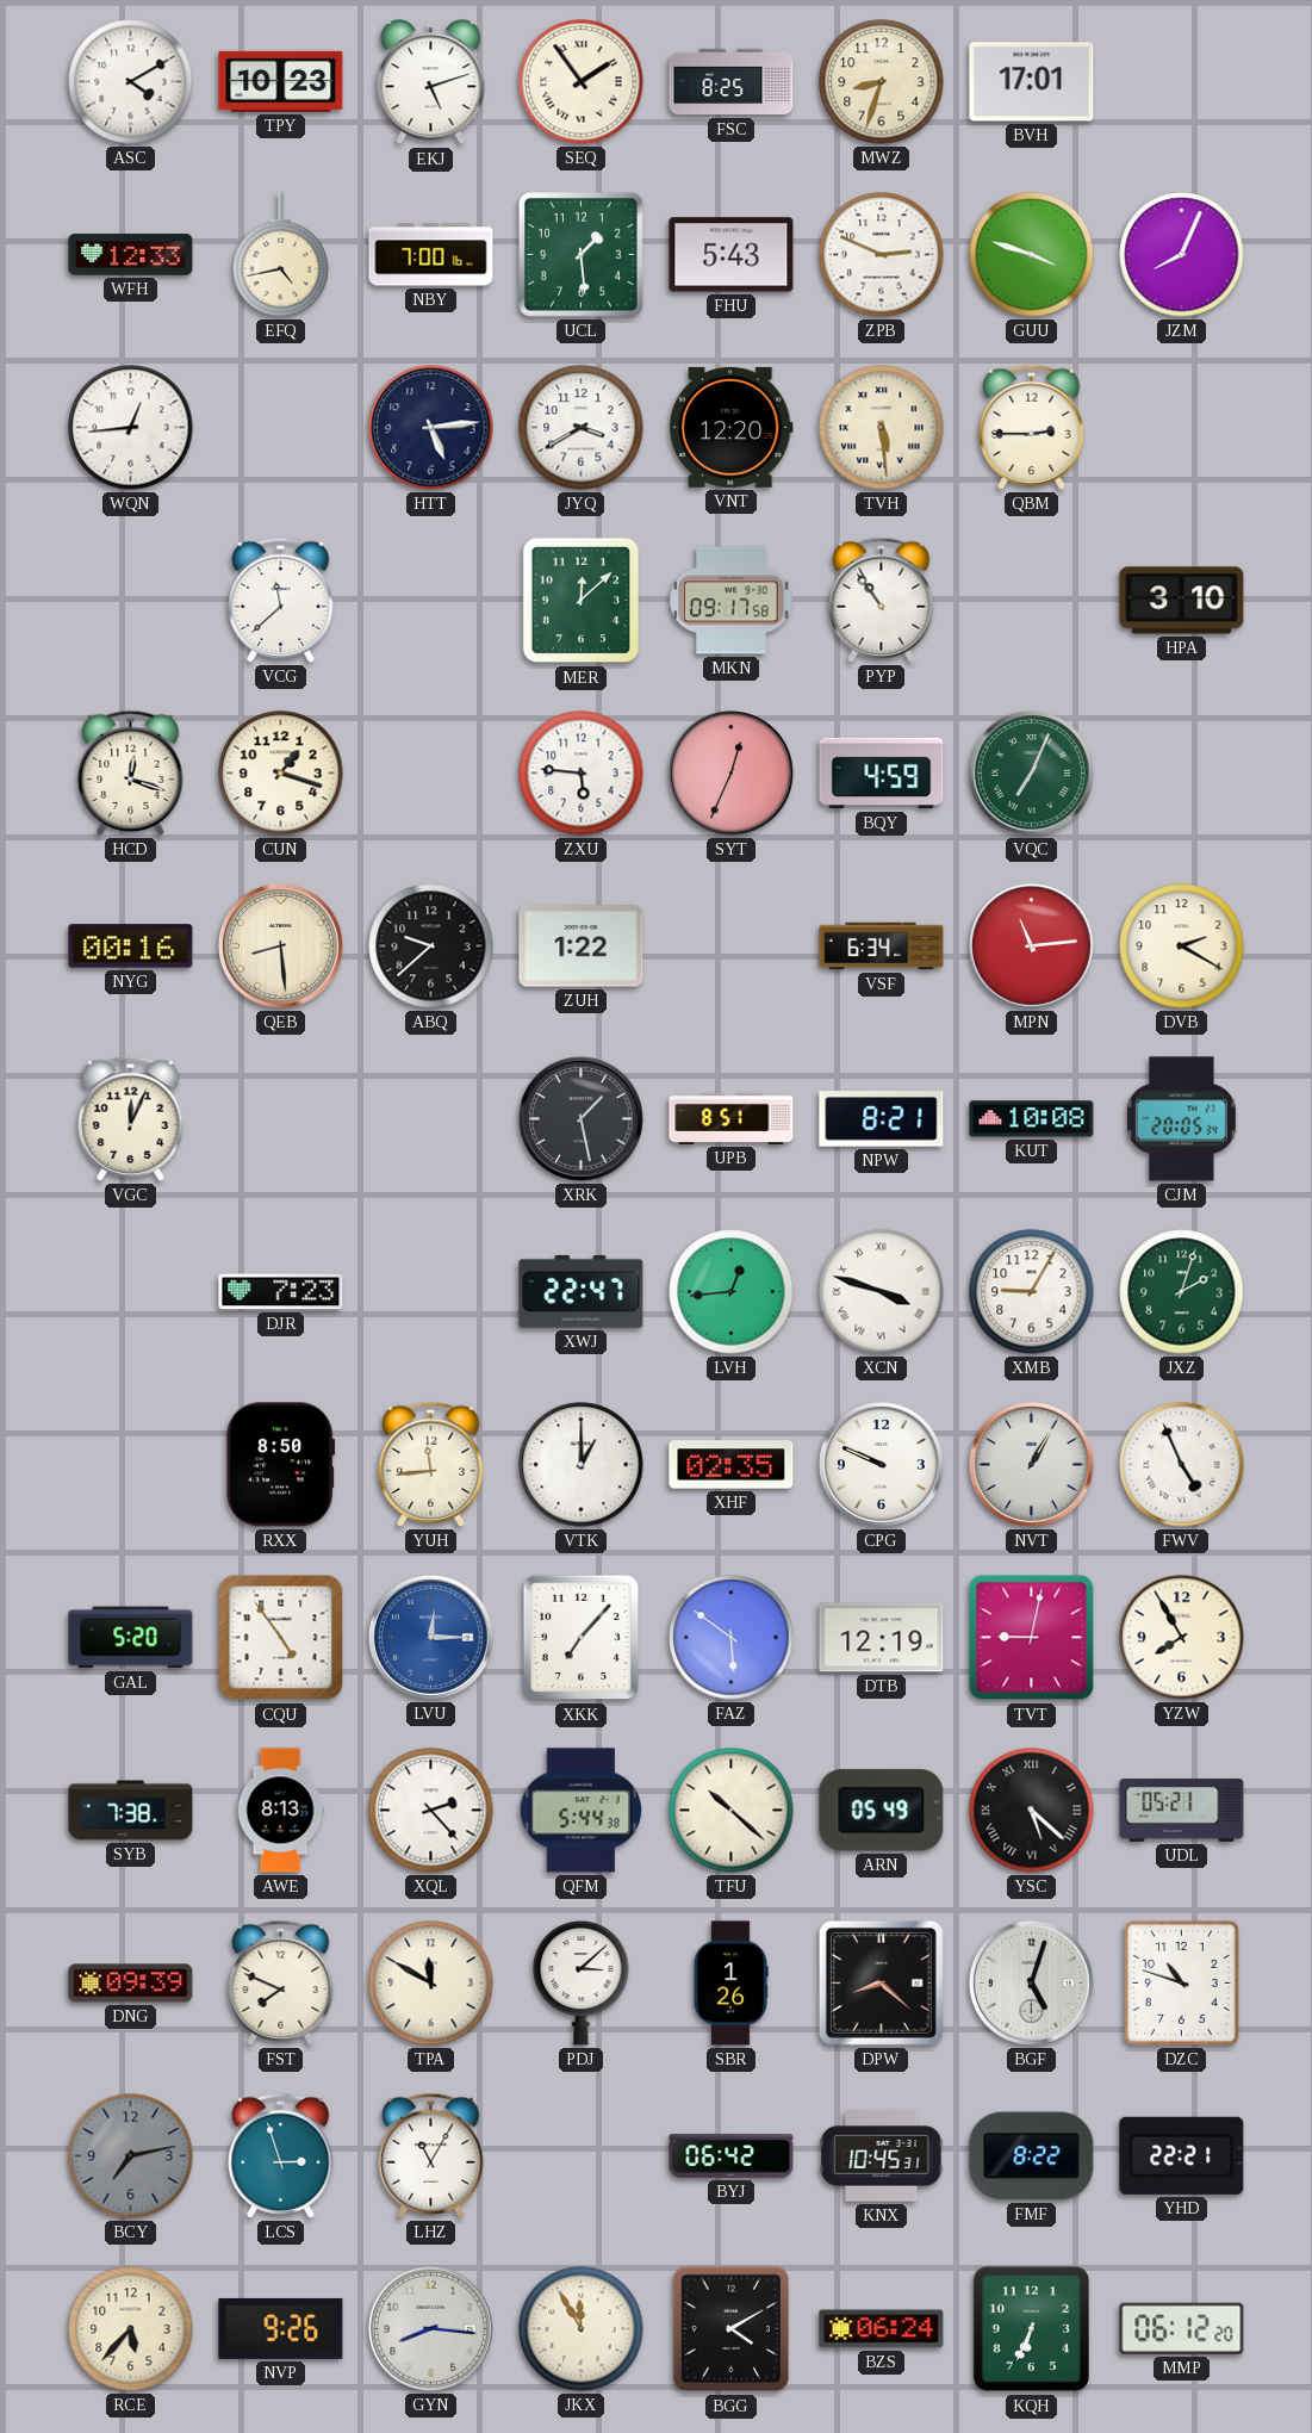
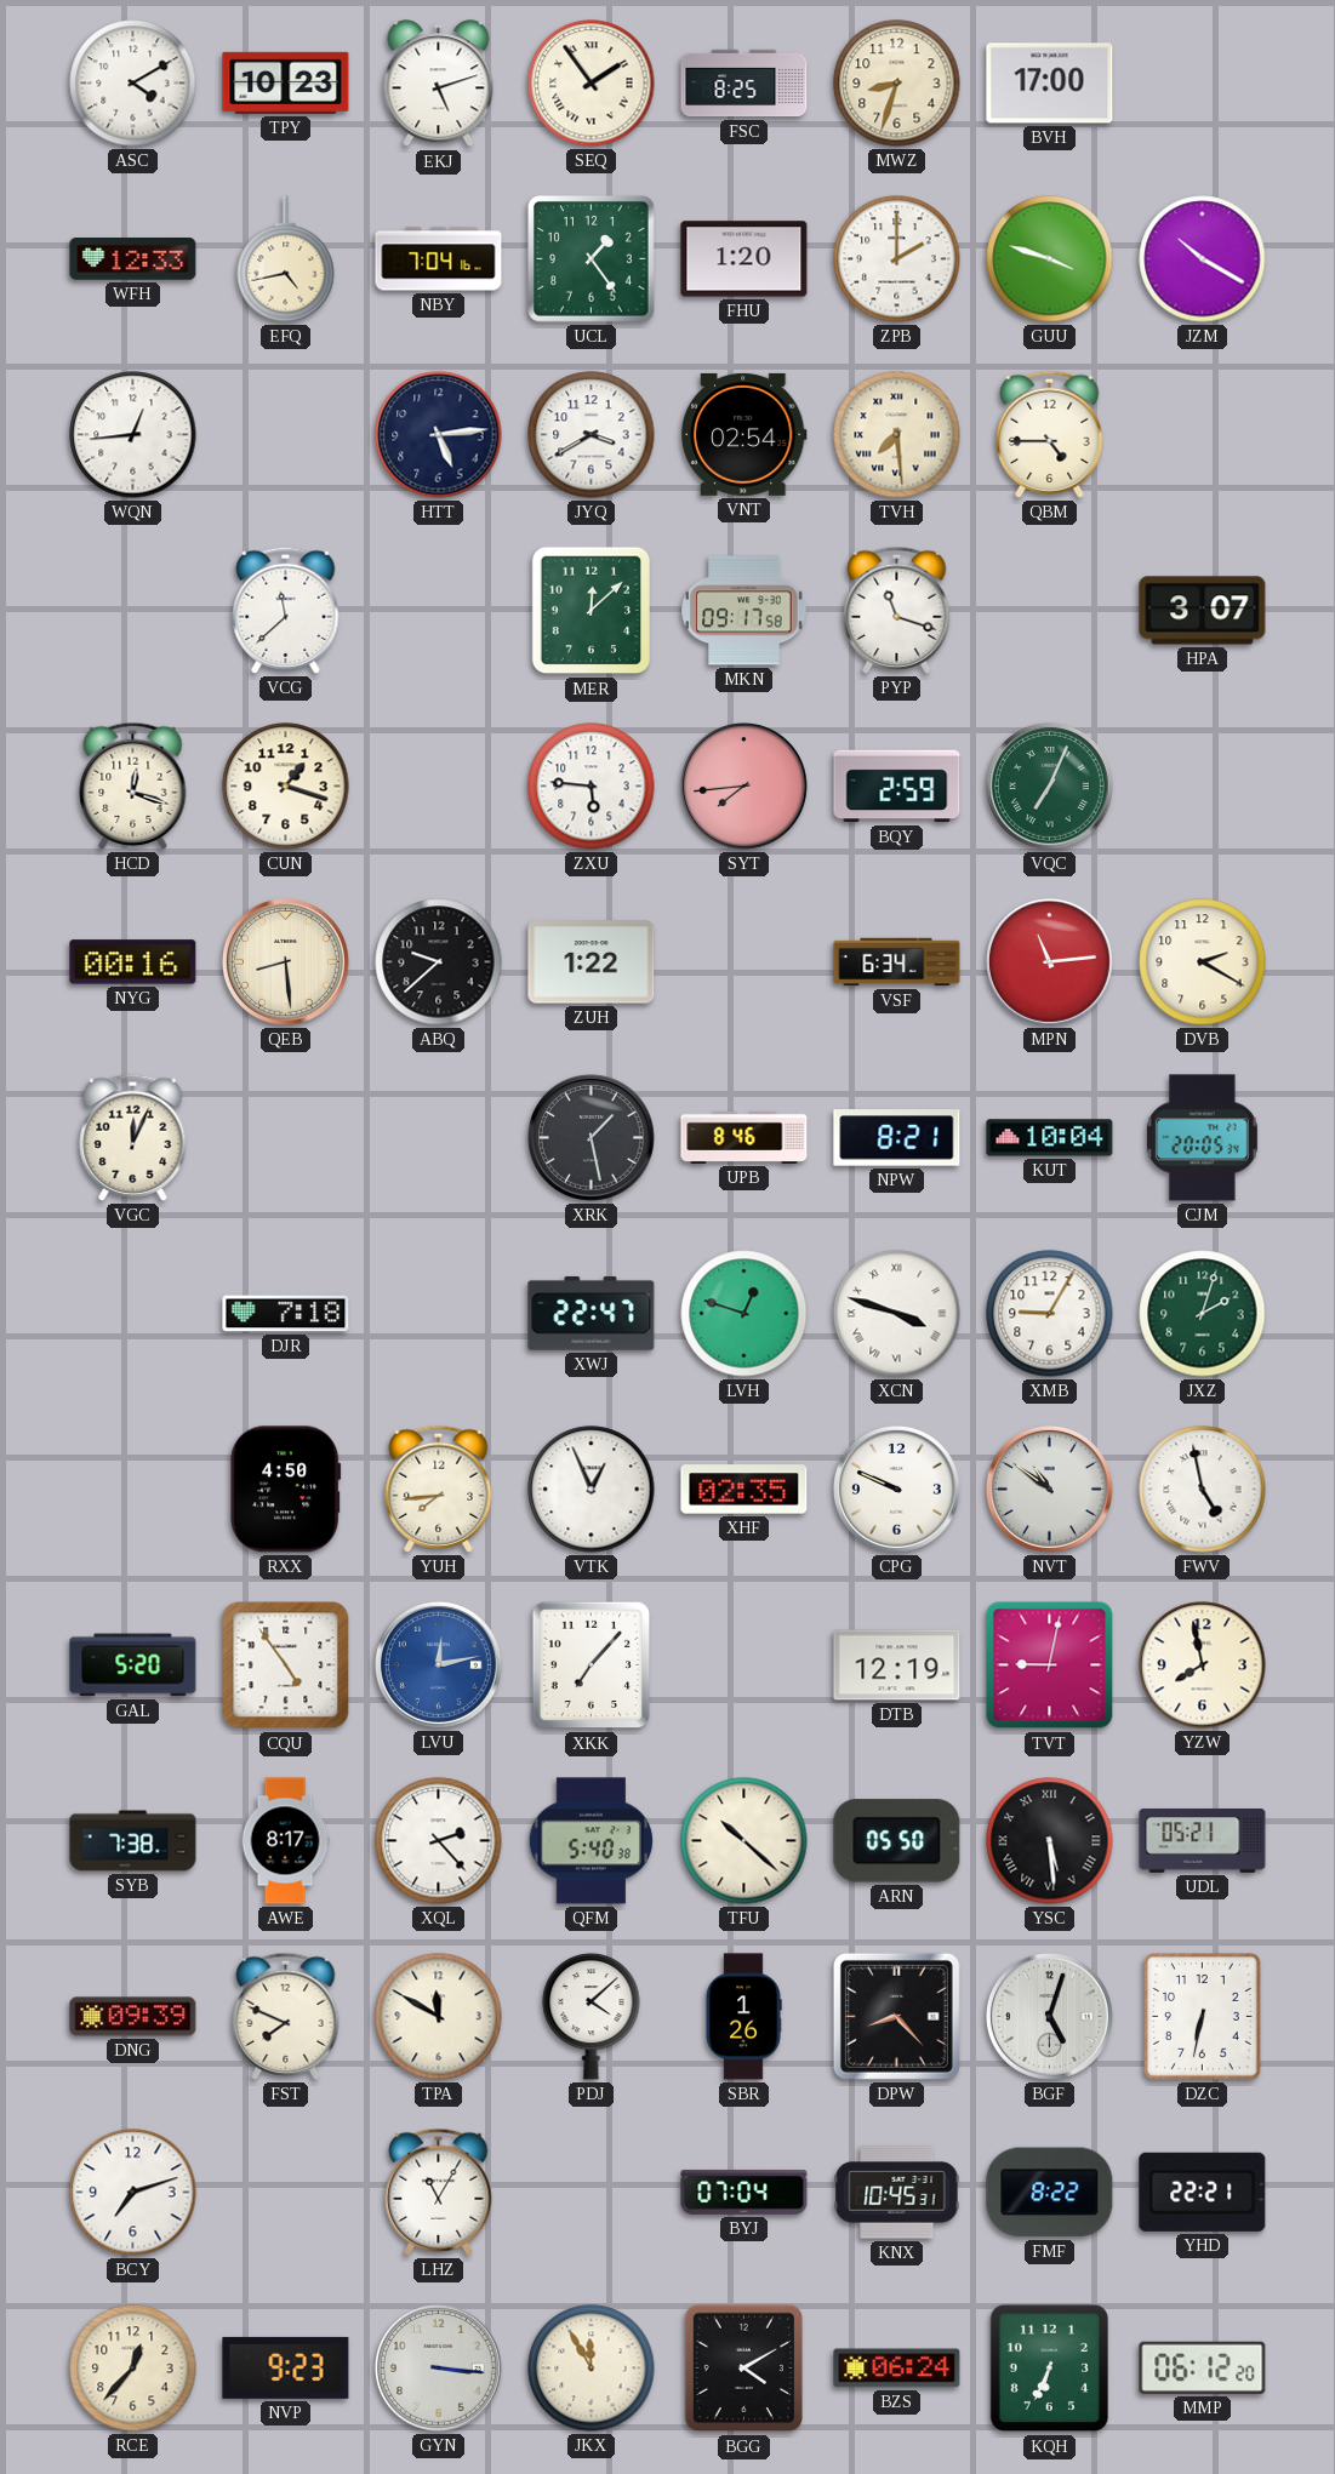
BVH: 17:01 -> 17:00
NBY: 7:00 -> 7:04
UCL: 1:29 -> 1:24
FHU: 5:43 -> 1:20
ZPB: 2:49 -> 2:00
JZM: 8:04 -> 10:20
VNT: 12:20 -> 02:54
TVH: 5:29 -> 7:29
QBM: 2:45 -> 4:45
PYP: 10:54 -> 11:18
HPA: 3:10 -> 3:07
SYT: 12:34 -> 7:44
BQY: 4:59 -> 2:59
UPB: 8:51 -> 8:46
KUT: 10:08 -> 10:04
DJR: 7:23 -> 7:18
LVH: 12:44 -> 12:48
RXX: 8:50 -> 4:50
YUH: 11:44 -> 7:44
VTK: 1:00 -> 12:56
NVT: 1:05 -> 10:51
FWV: 4:56 -> 4:58
LVU: 12:15 -> 12:13
FAZ: 5:51 -> none
YZW: 7:55 -> 7:58
AWE: 8:13 -> 8:17
QFM: 5:44 -> 5:40
ARN: 05:49 -> 05:50
YSC: 5:22 -> 5:29
PDJ: 3:08 -> 4:08
DPW: 8:22 -> 8:23
DZC: 10:48 -> 6:32
BCY: 7:13 -> 7:12
BCY dial: grey -> white
LCS: 2:57 -> none
BYJ: 06:42 -> 07:04
RCE: 5:37 -> 12:37
NVP: 9:26 -> 9:23
GYN: 8:16 -> 3:16
